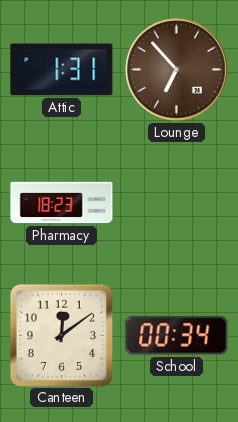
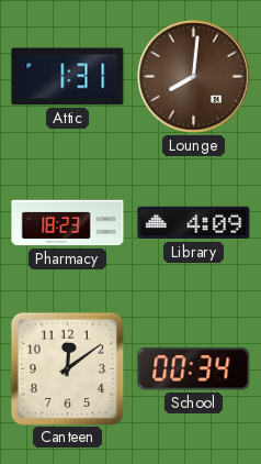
Lounge: 6:53 -> 8:01
Library: none -> 4:09
